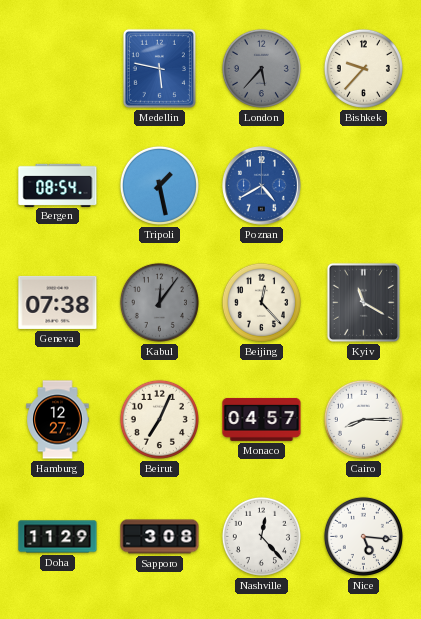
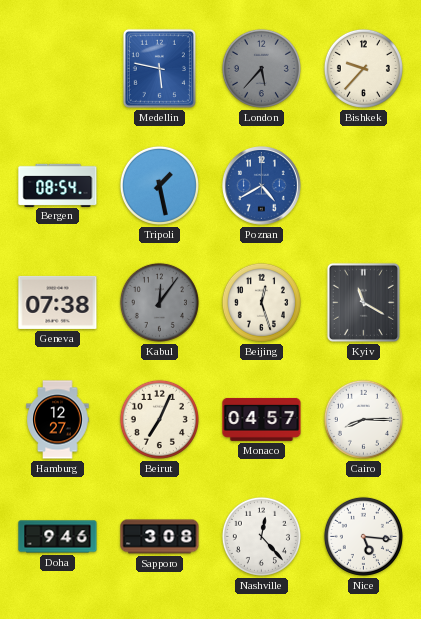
Beijing: 12:23 -> 12:27
Doha: 11:29 -> 9:46
